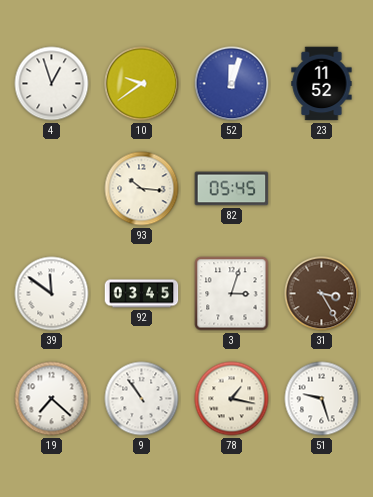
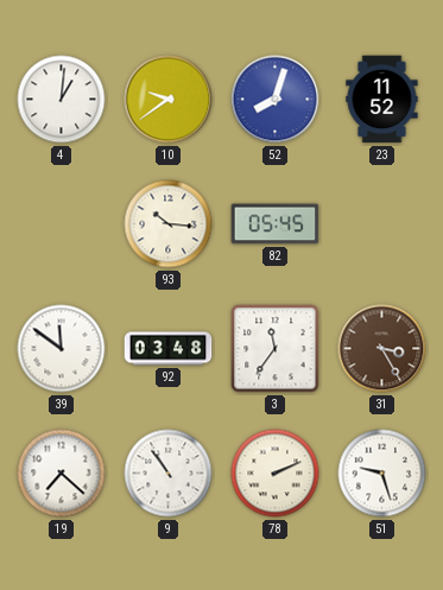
4: 12:57 -> 1:01
52: 12:03 -> 8:03
92: 03:45 -> 03:48
3: 3:03 -> 11:36
78: 1:17 -> 2:11
